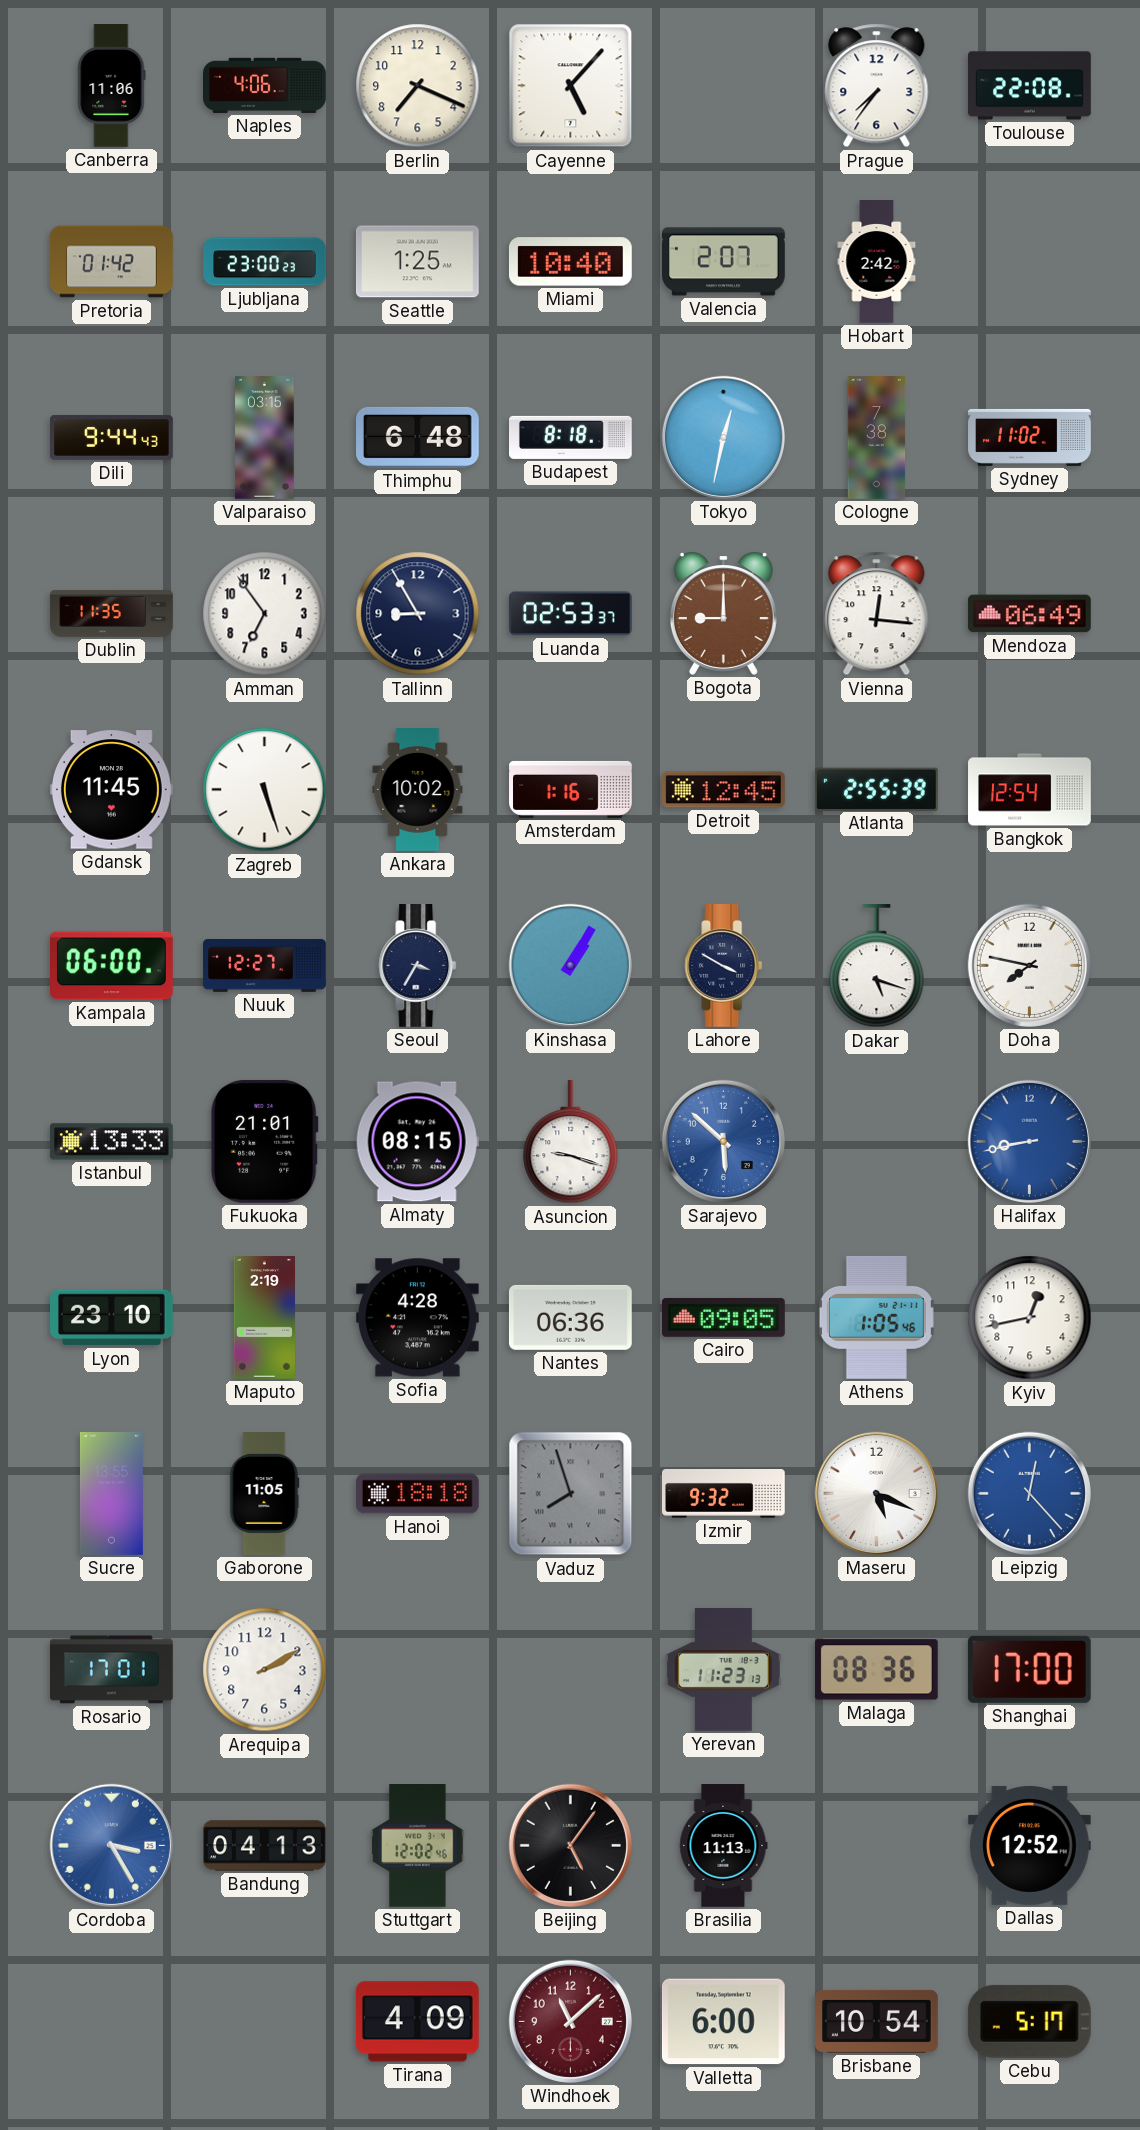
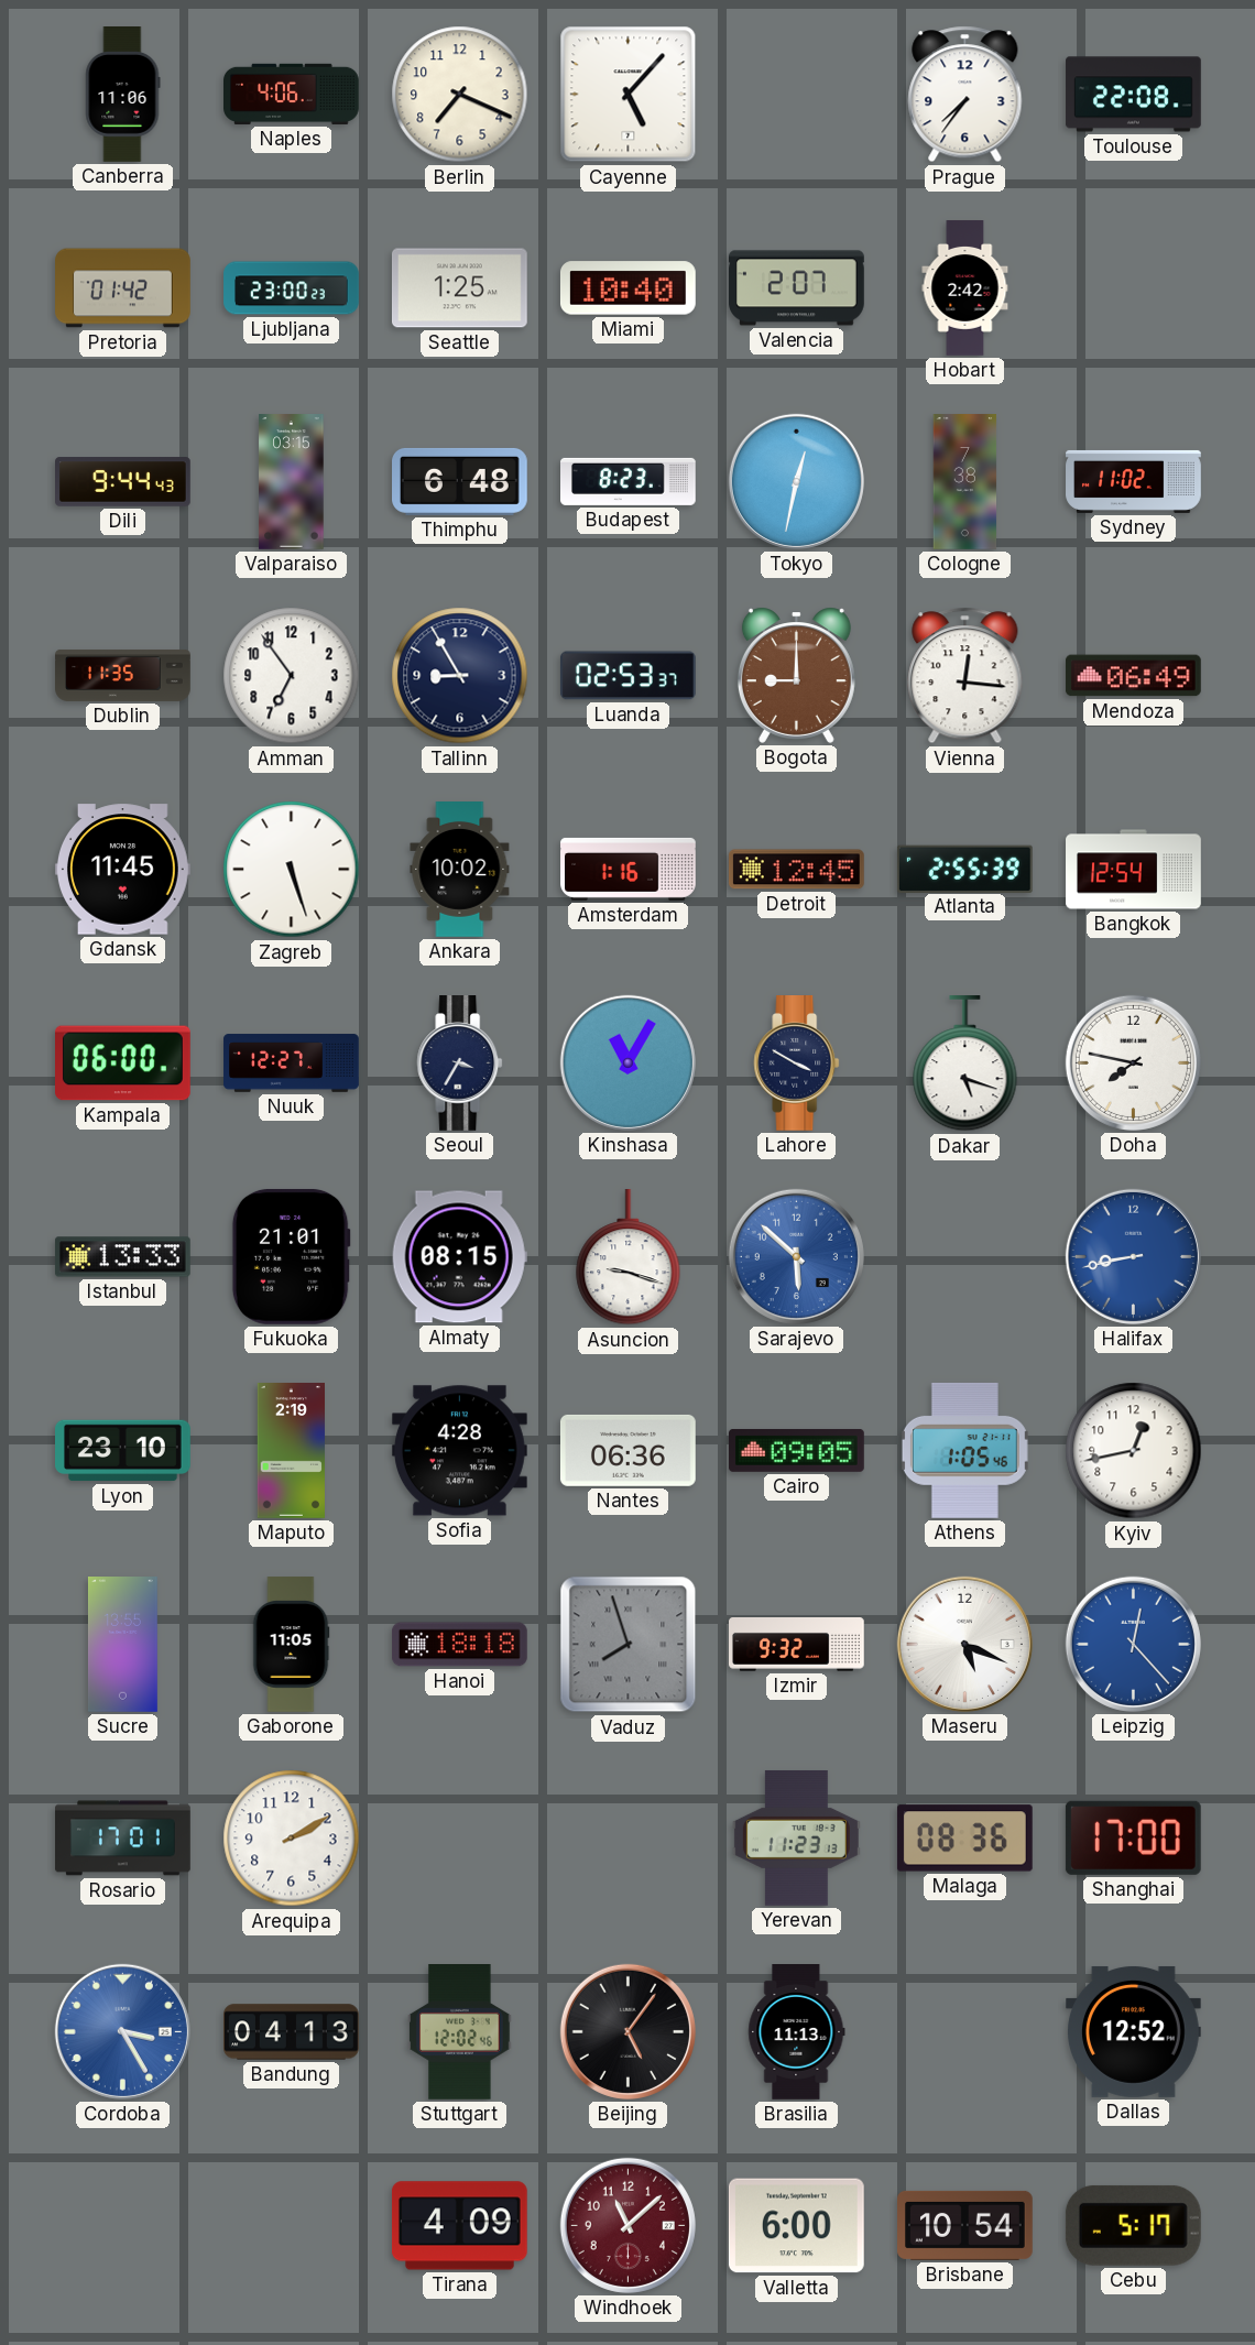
Budapest: 8:18 -> 8:23
Kinshasa: 1:05 -> 11:05
